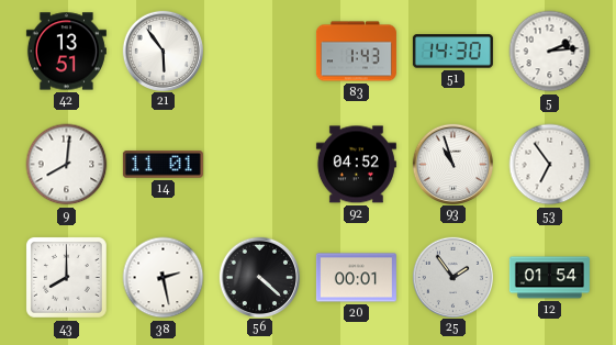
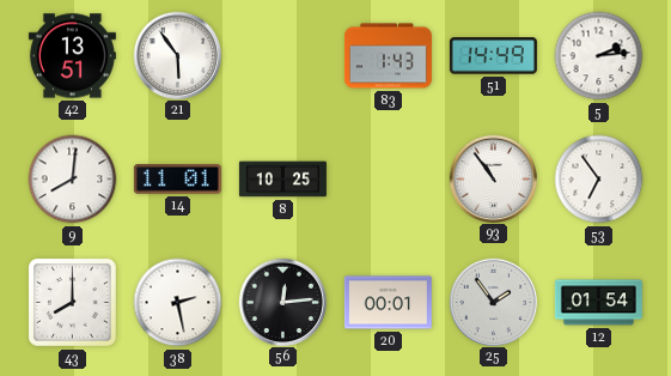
51: 14:30 -> 14:49
8: none -> 10:25
92: 04:52 -> none
93: 10:57 -> 10:54
56: 4:22 -> 12:14
